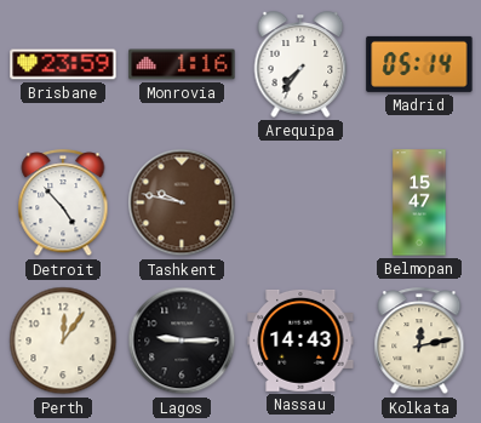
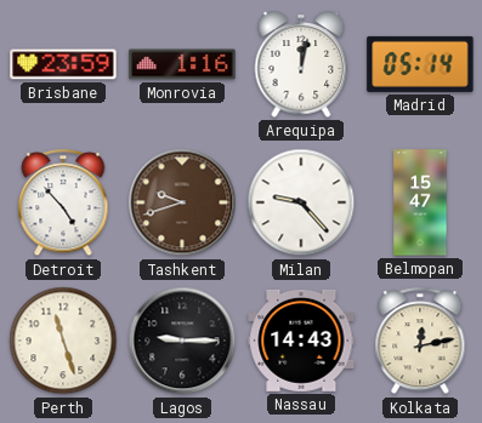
Arequipa: 7:36 -> 12:02
Tashkent: 9:47 -> 9:42
Milan: none -> 9:23
Perth: 12:06 -> 11:27
